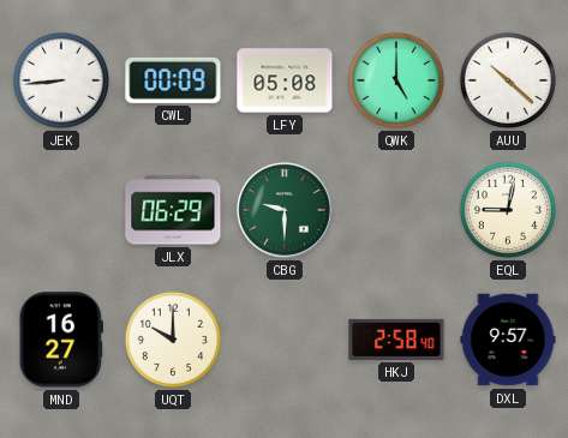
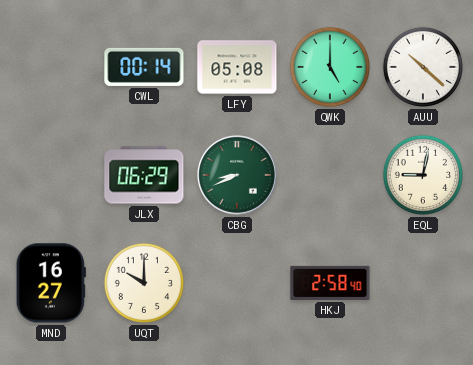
JEK: 8:44 -> none
CWL: 00:09 -> 00:14
CBG: 9:30 -> 8:41
DXL: 9:57 -> none
